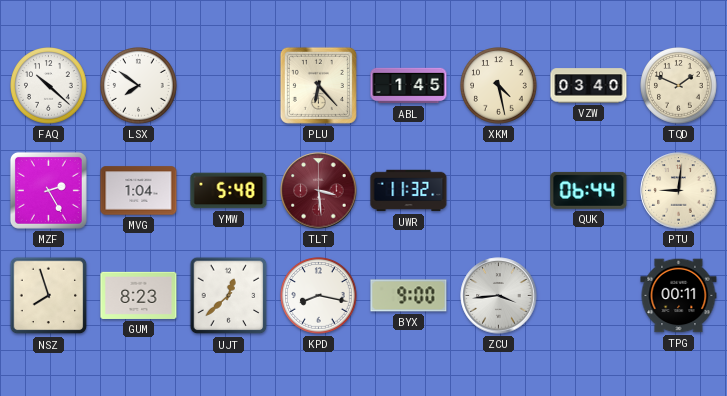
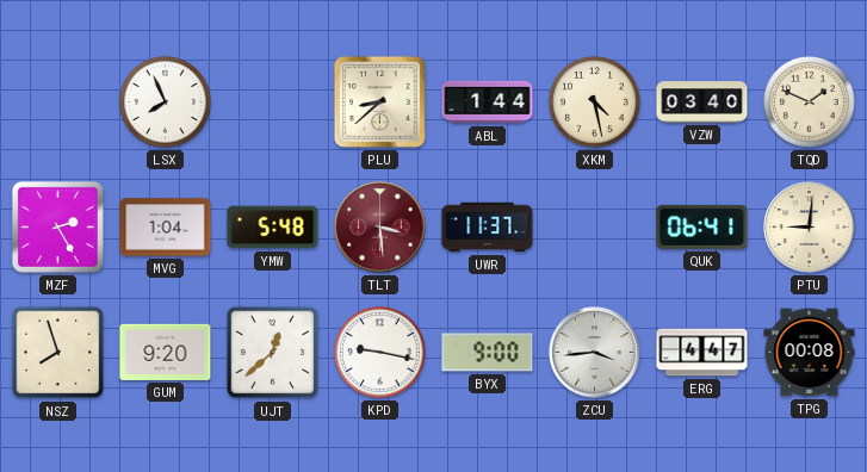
FAQ: 10:22 -> none
LSX: 7:51 -> 7:56
PLU: 6:23 -> 8:38
ABL: 1:45 -> 1:44
UWR: 11:32 -> 11:37
QUK: 06:44 -> 06:41
GUM: 8:23 -> 9:20
KPD: 8:17 -> 9:17
ERG: none -> 4:47
TPG: 00:11 -> 00:08
